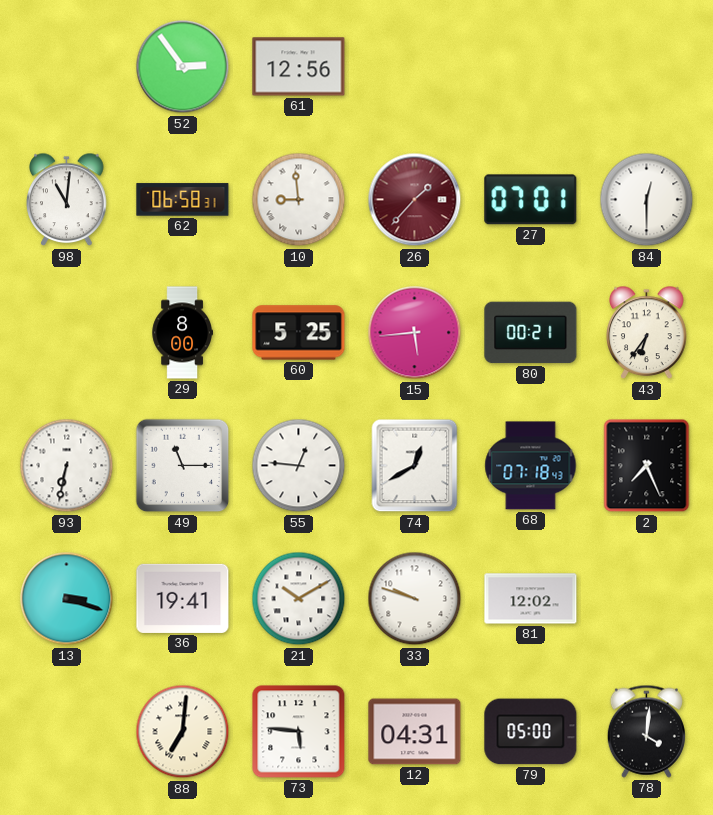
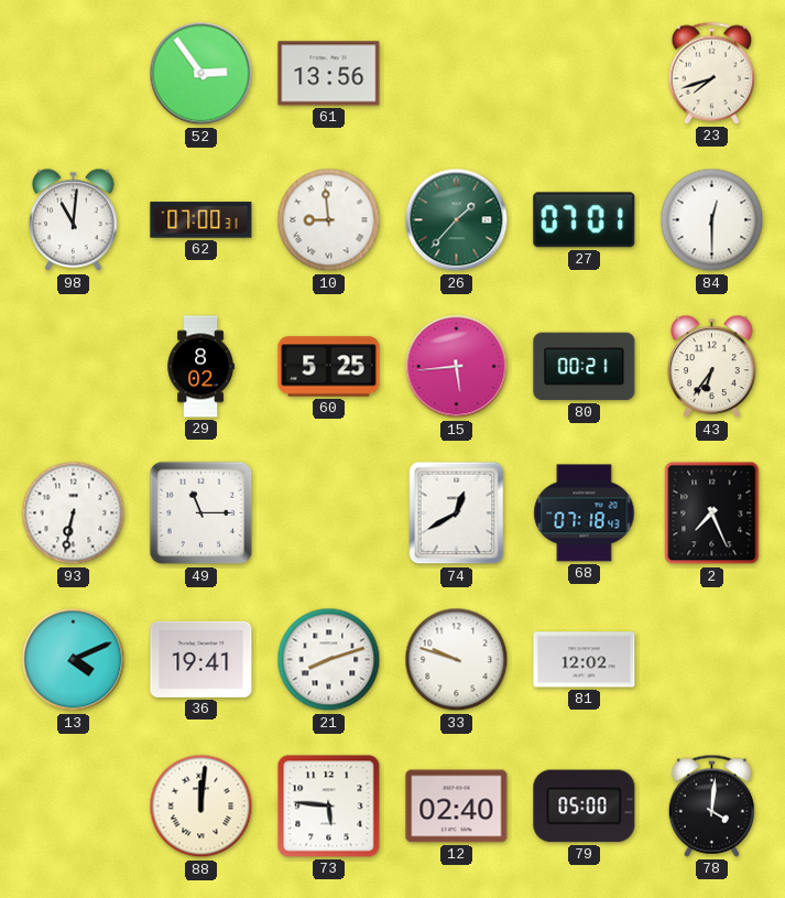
61: 12:56 -> 13:56
23: none -> 7:42
62: 06:58 -> 07:00
26 dial: burgundy -> green
29: 8:00 -> 8:02
55: 12:46 -> none
13: 3:18 -> 4:11
21: 10:10 -> 8:12
88: 7:01 -> 12:01
12: 04:31 -> 02:40
